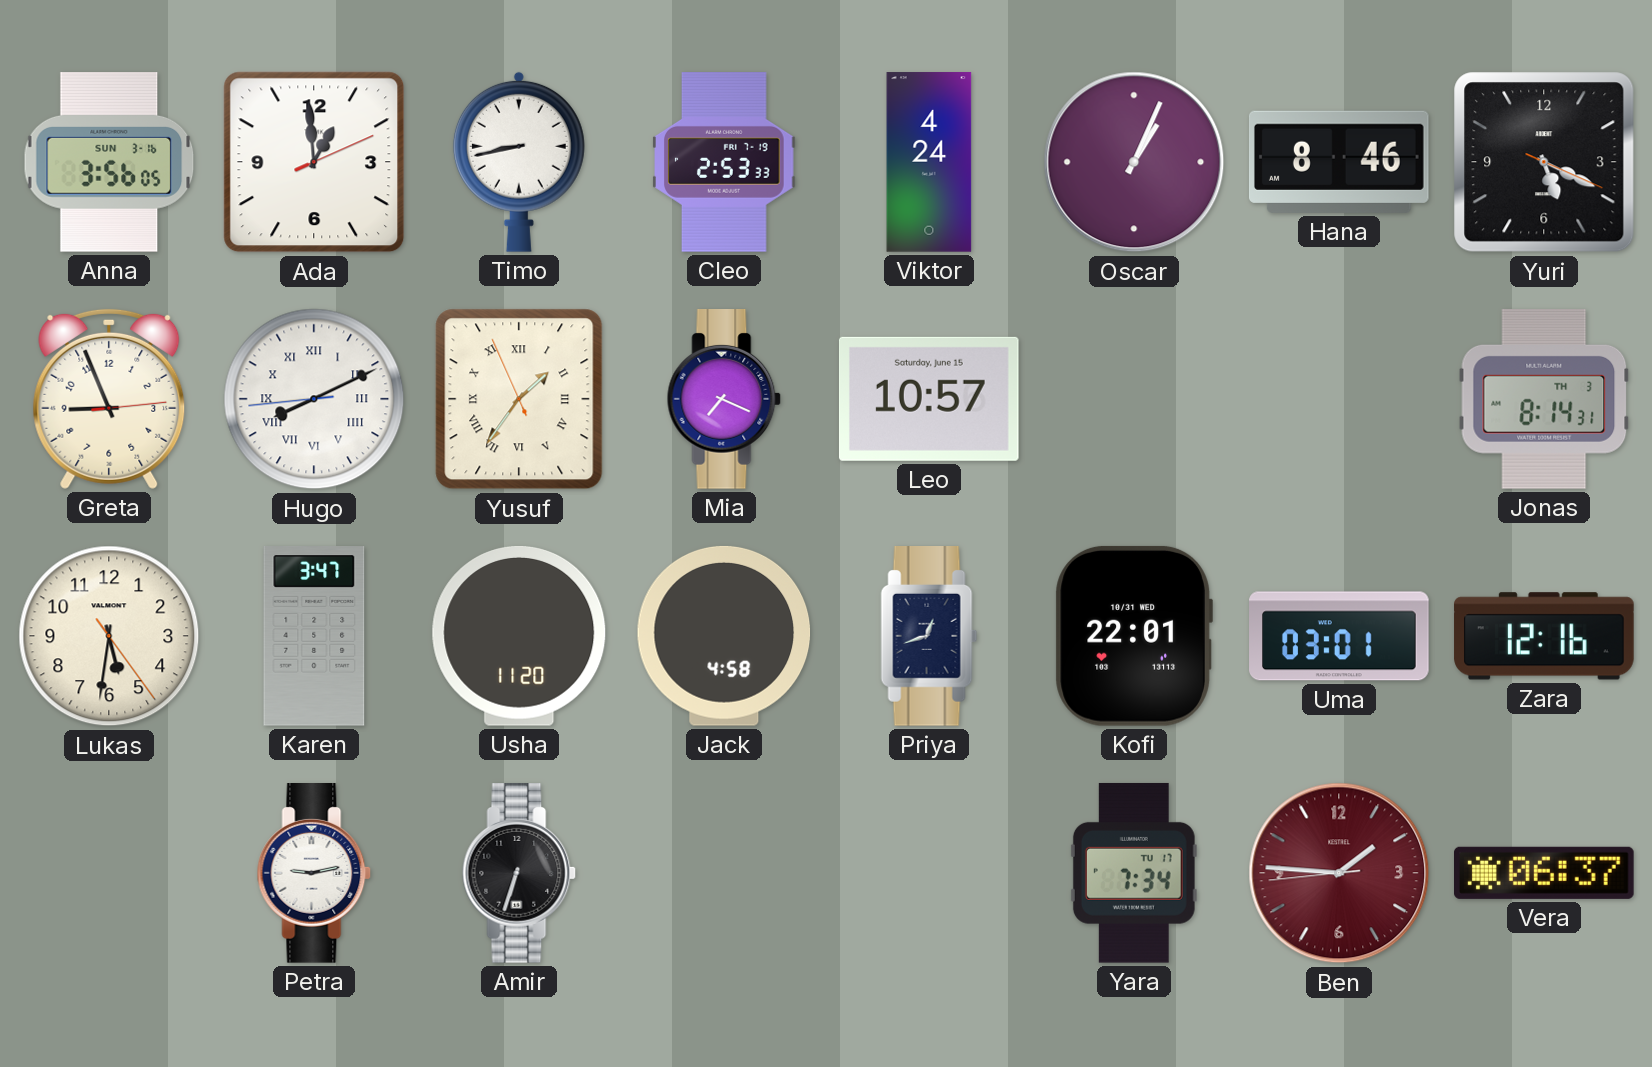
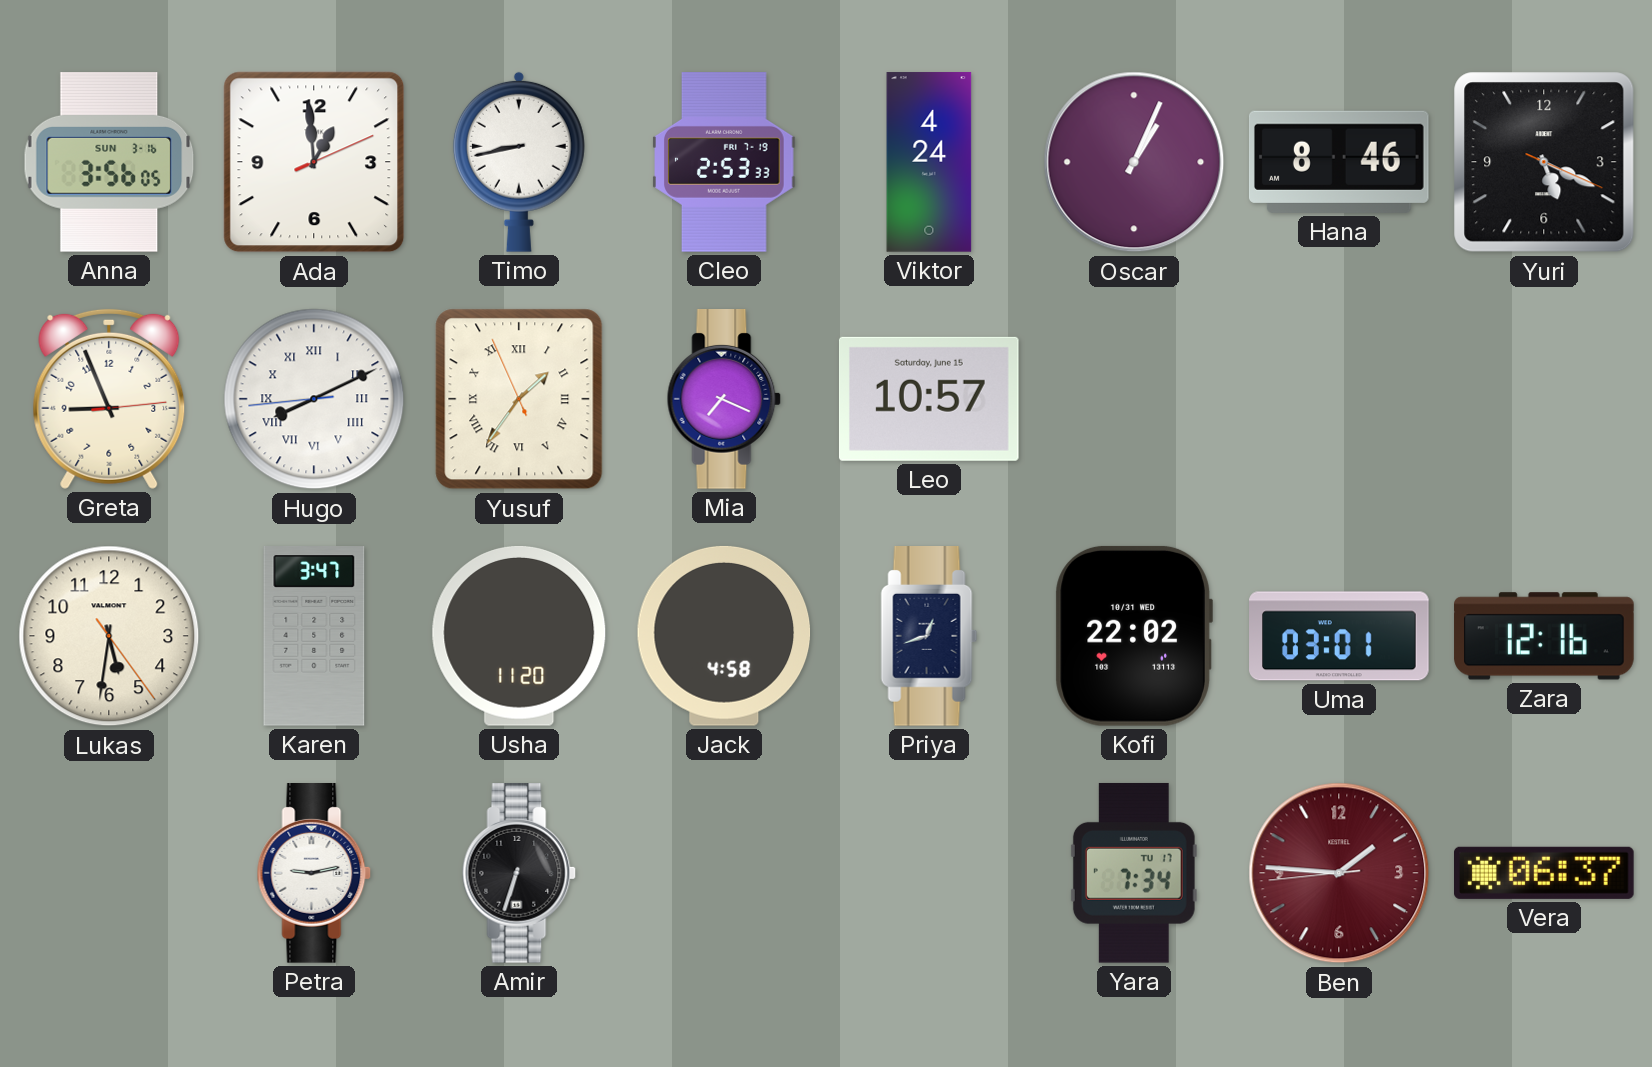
Jonas: 8:14 -> none
Kofi: 22:01 -> 22:02
